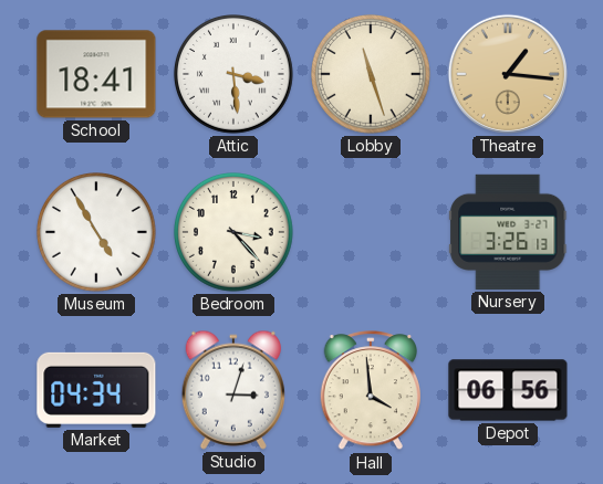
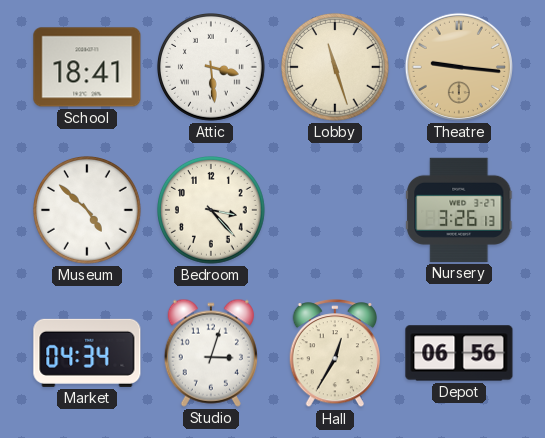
Theatre: 1:16 -> 9:16
Museum: 4:55 -> 4:52
Hall: 3:59 -> 12:35
